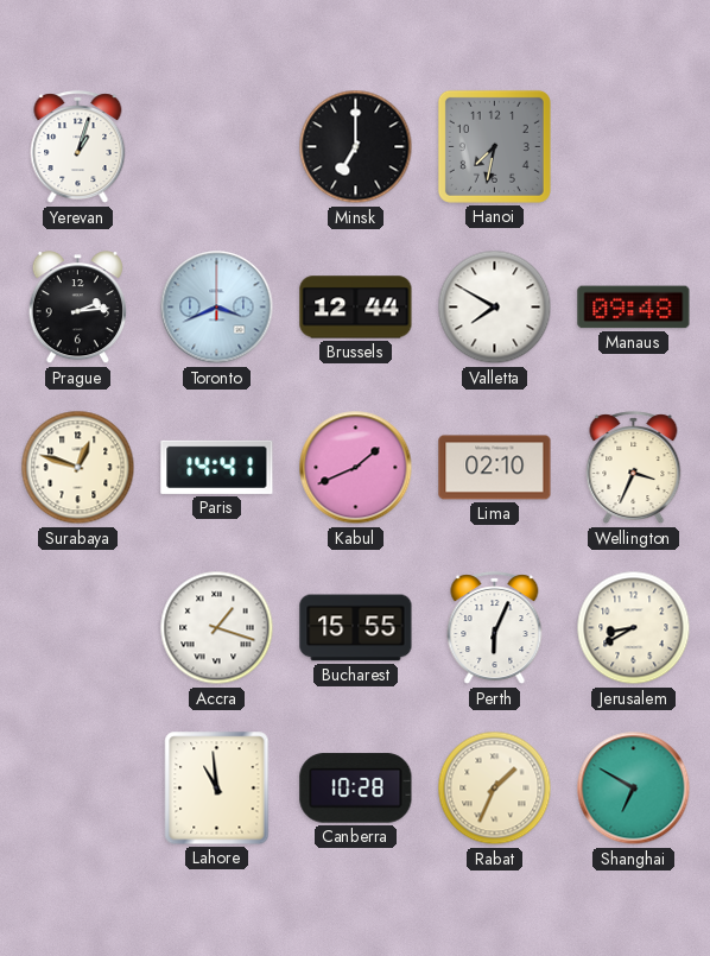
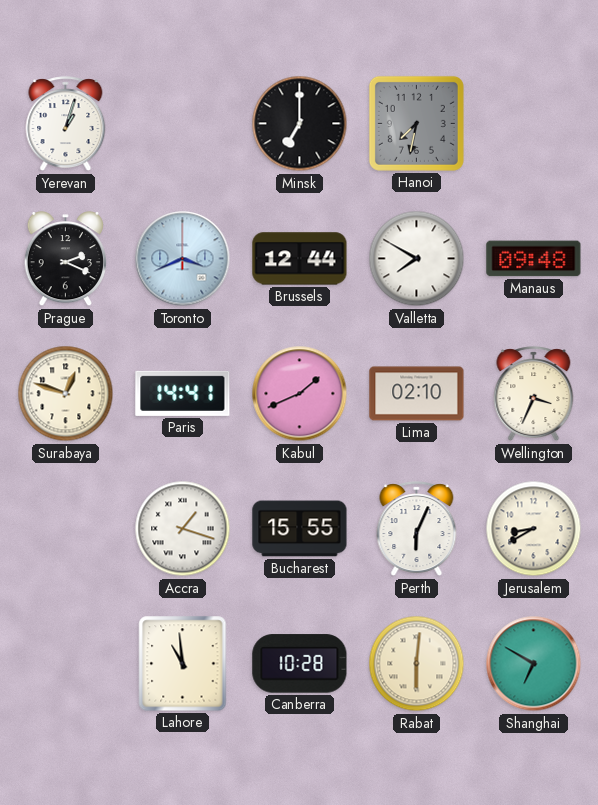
Prague: 2:14 -> 2:19
Rabat: 1:34 -> 6:01
